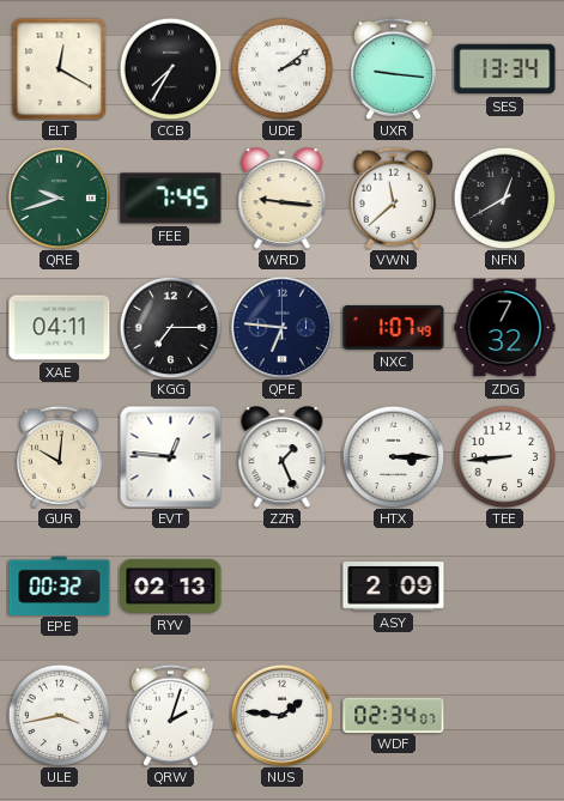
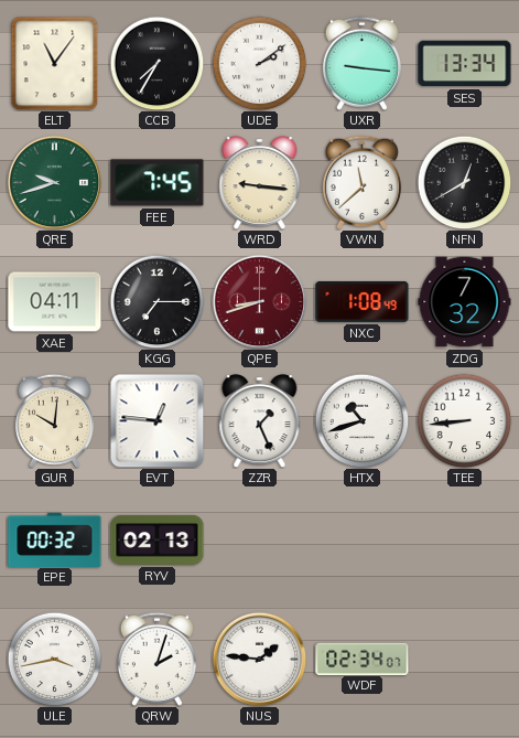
ELT: 12:20 -> 11:06
QPE: 6:46 -> 8:42
QPE dial: navy -> burgundy
NXC: 1:07 -> 1:08
HTX: 3:15 -> 10:42
ASY: 2:09 -> none
